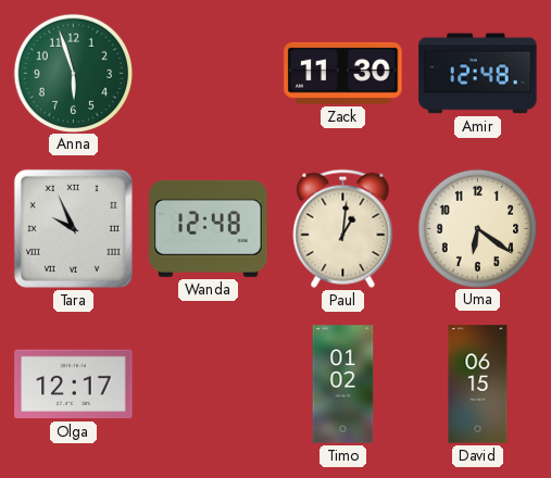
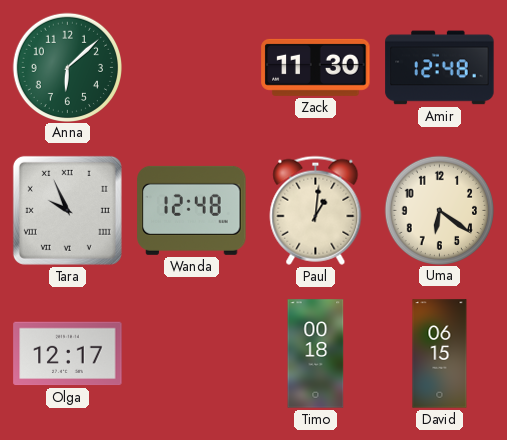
Anna: 5:57 -> 6:08
Timo: 01:02 -> 00:18
